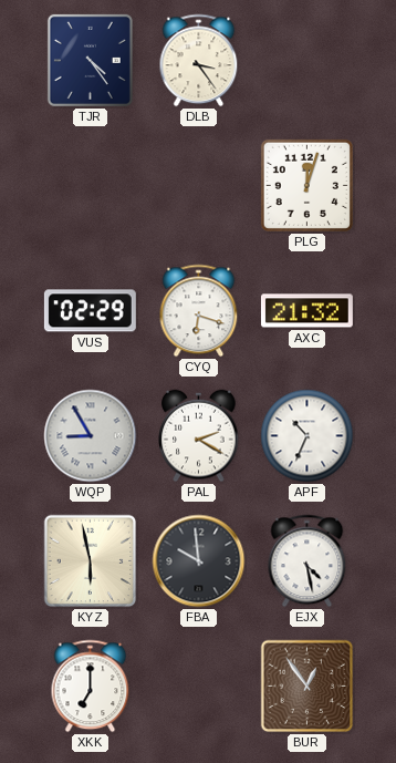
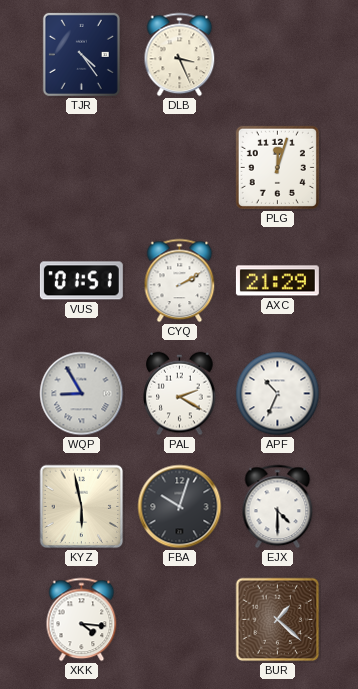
DLB: 3:24 -> 3:26
VUS: 02:29 -> 01:51
CYQ: 6:18 -> 2:10
AXC: 21:32 -> 21:29
FBA: 9:59 -> 10:03
EJX: 4:28 -> 4:30
XKK: 7:00 -> 4:16
BUR: 12:54 -> 1:22
